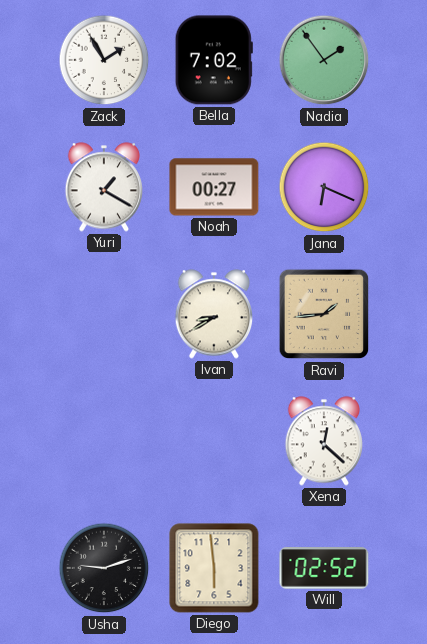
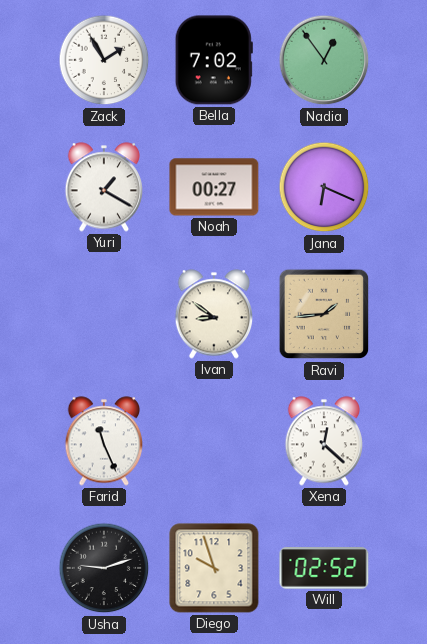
Nadia: 1:54 -> 12:54
Ivan: 8:40 -> 8:51
Farid: none -> 11:26
Diego: 5:59 -> 9:57
